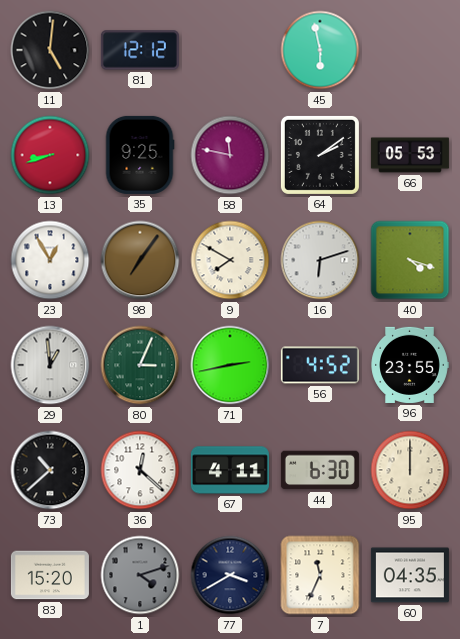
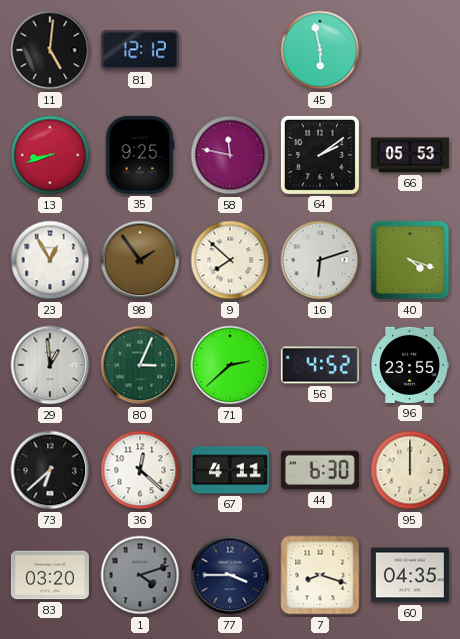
98: 7:06 -> 1:54
9: 7:50 -> 7:52
71: 2:43 -> 2:38
73: 10:38 -> 6:38
83: 15:20 -> 03:20
77: 3:40 -> 3:45
7: 11:34 -> 8:18
